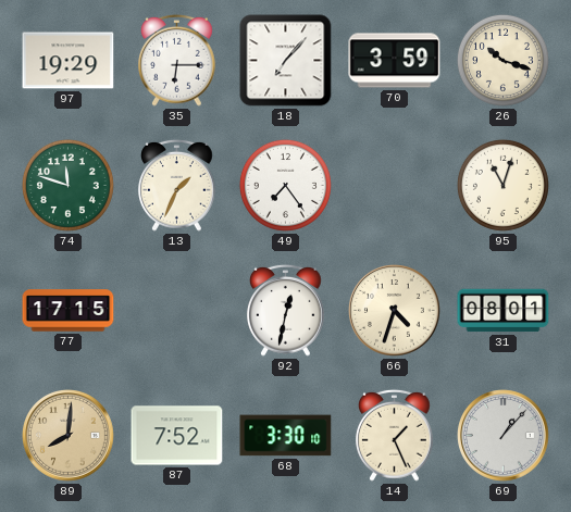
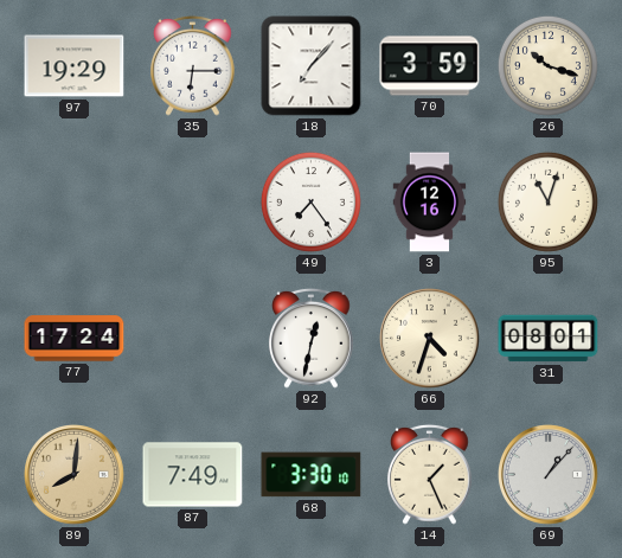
74: 11:48 -> none
13: 1:34 -> none
3: none -> 12:16
77: 17:15 -> 17:24
87: 7:52 -> 7:49
